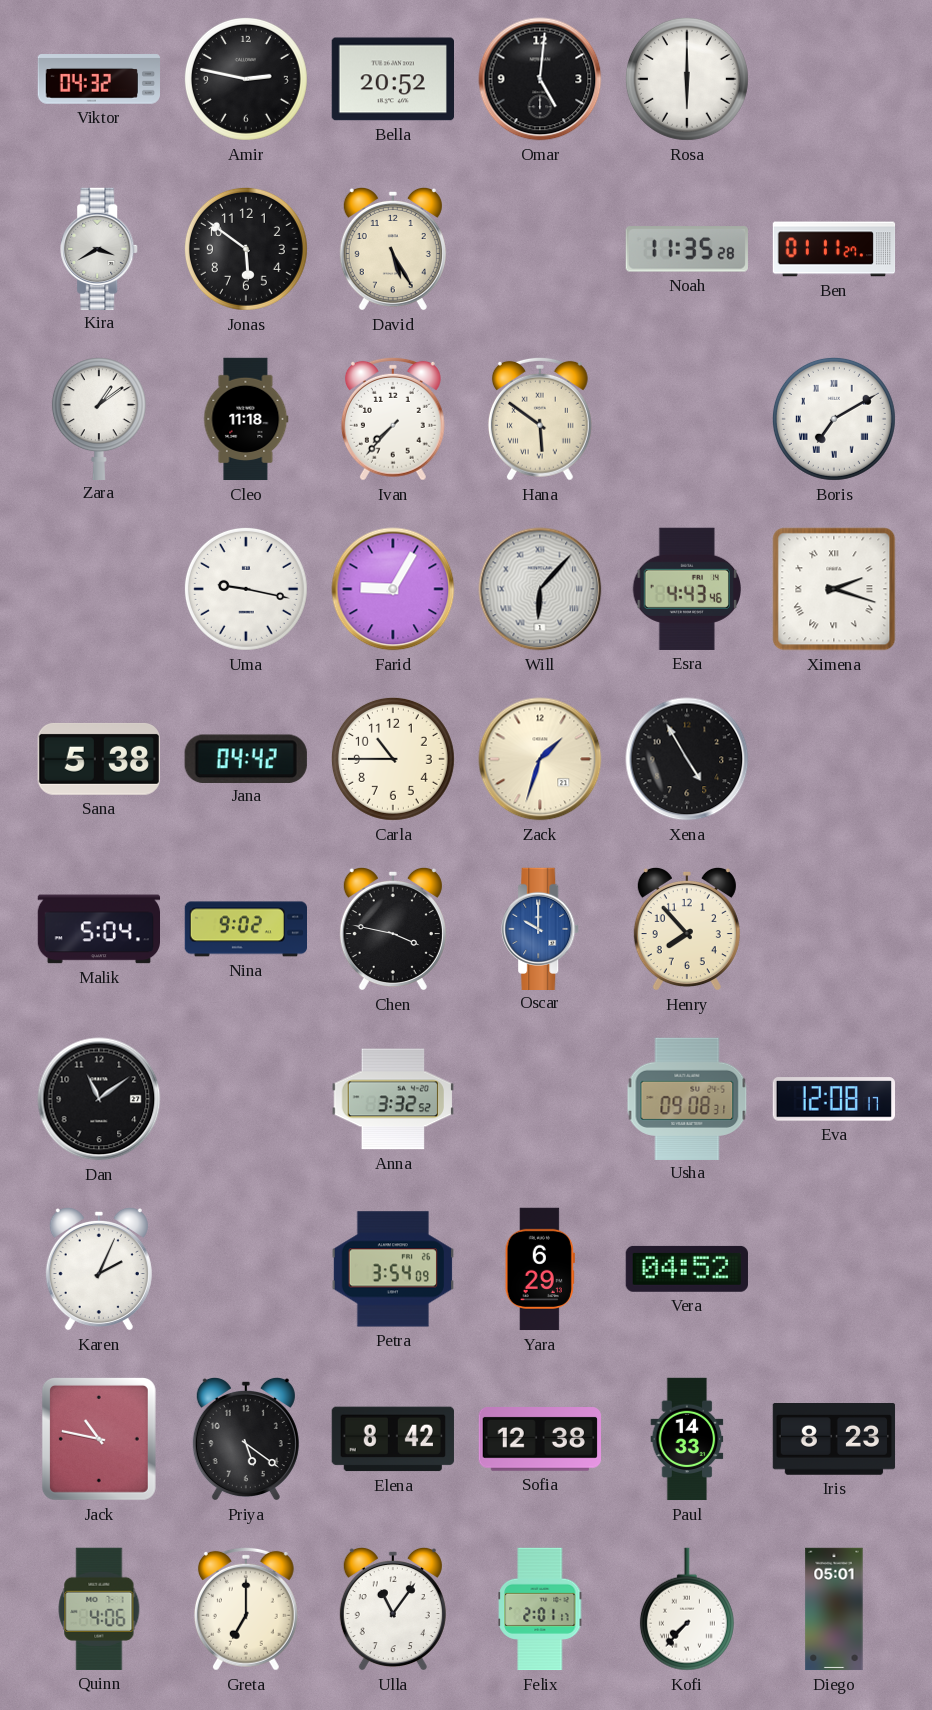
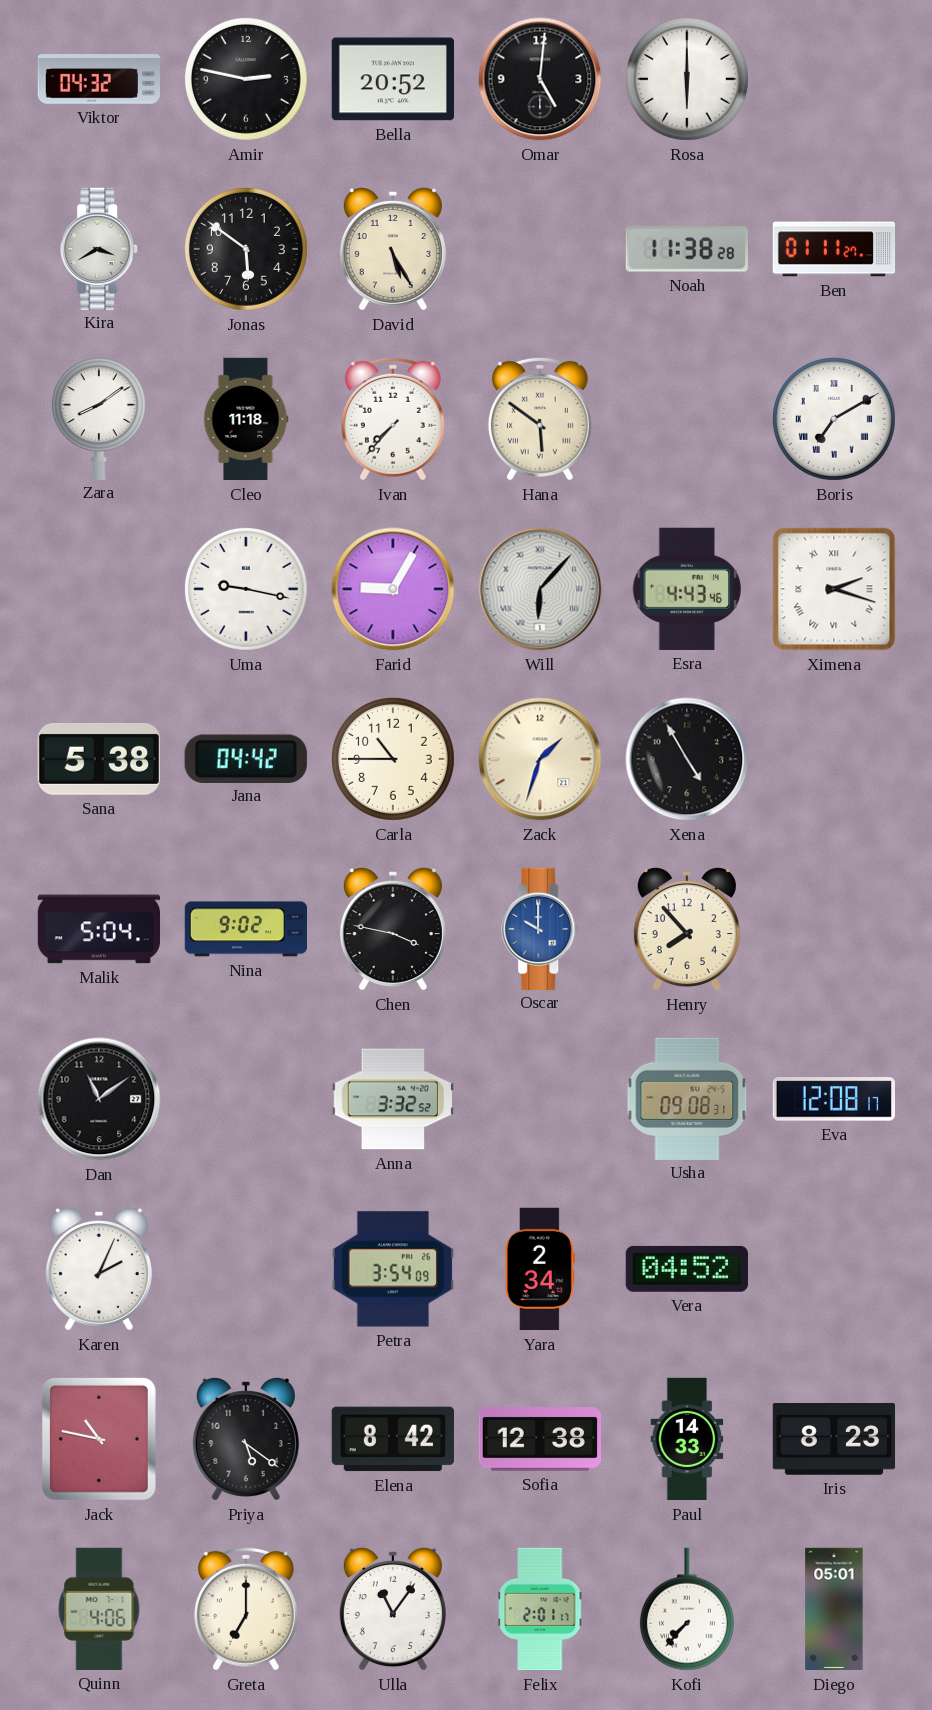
Noah: 11:35 -> 11:38
Zara: 1:09 -> 8:09
Yara: 6:29 -> 2:34
